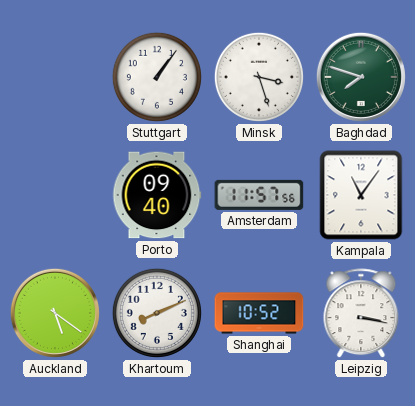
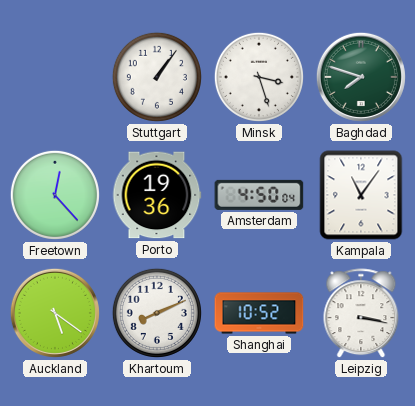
Freetown: none -> 12:23
Porto: 09:40 -> 19:36
Amsterdam: 11:57 -> 4:50
